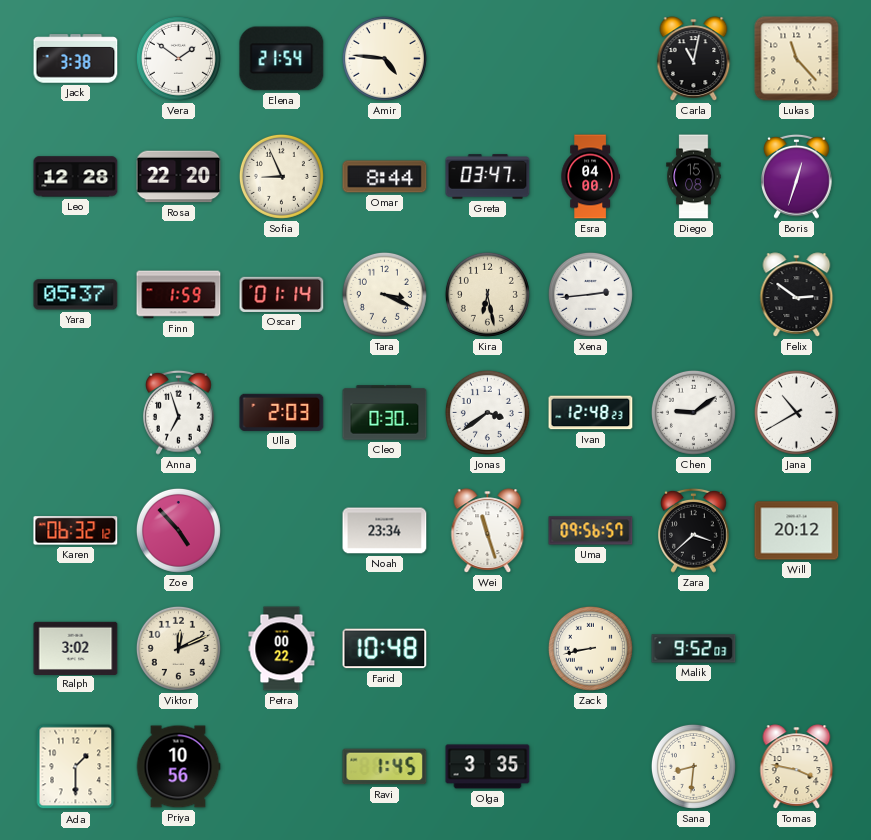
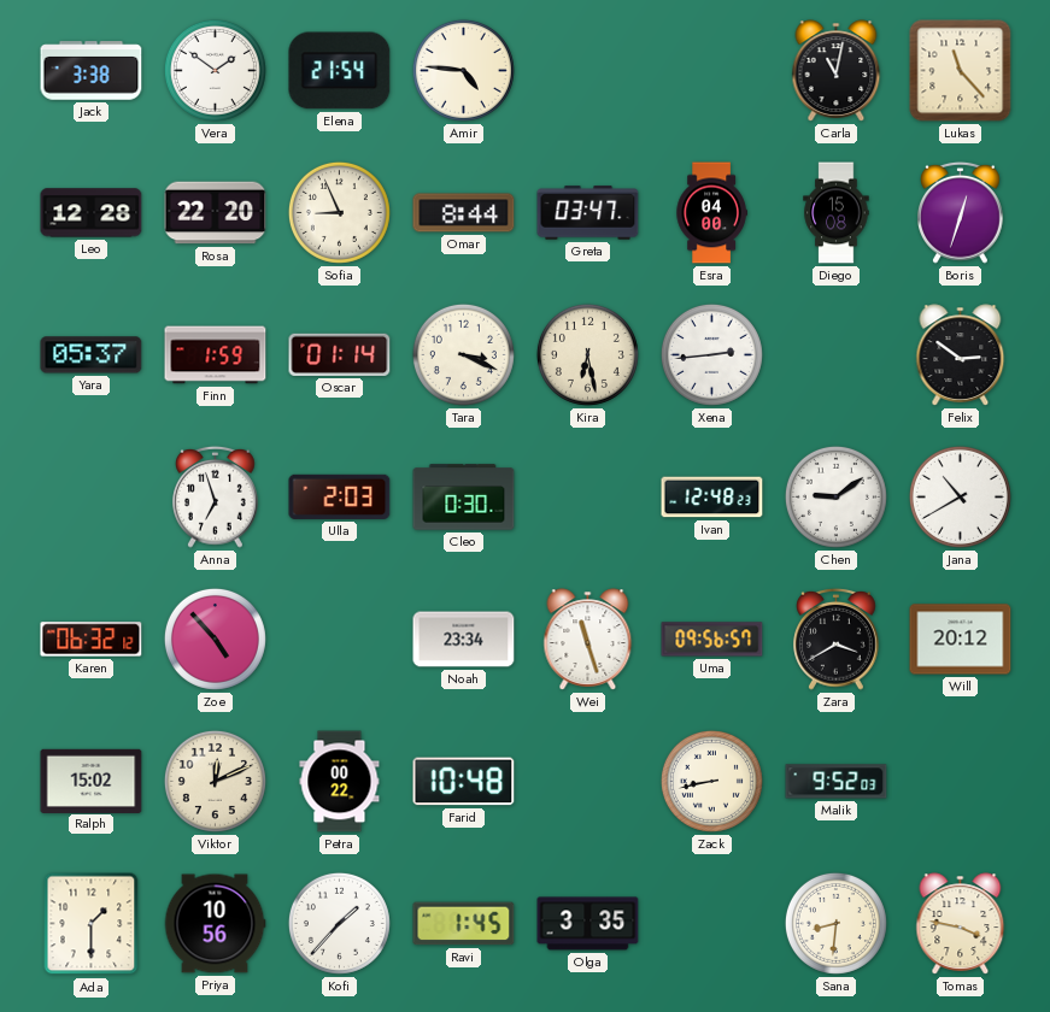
Jonas: 3:39 -> none
Zara: 3:38 -> 3:40
Ralph: 3:02 -> 15:02
Kofi: none -> 1:37
